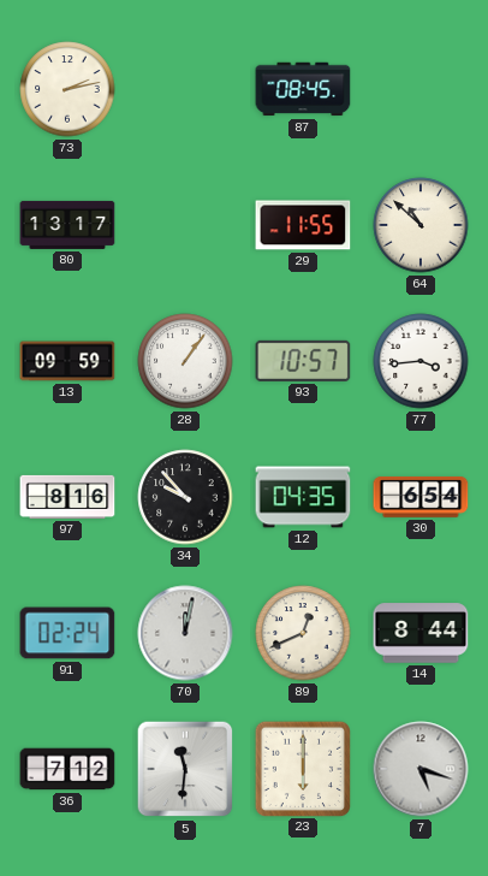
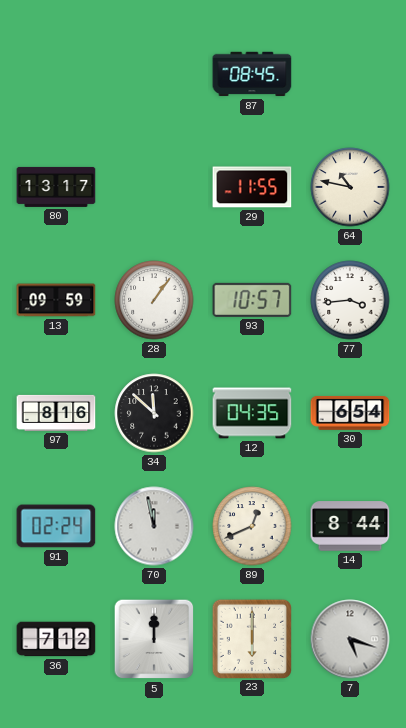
73: 2:13 -> none
64: 10:52 -> 10:47
34: 9:53 -> 11:52
70: 12:02 -> 11:58
5: 11:31 -> 12:00
